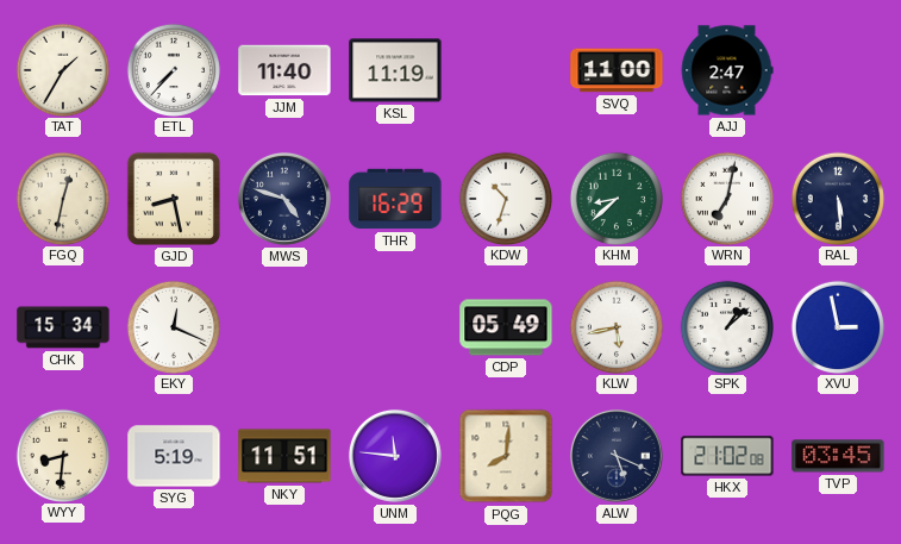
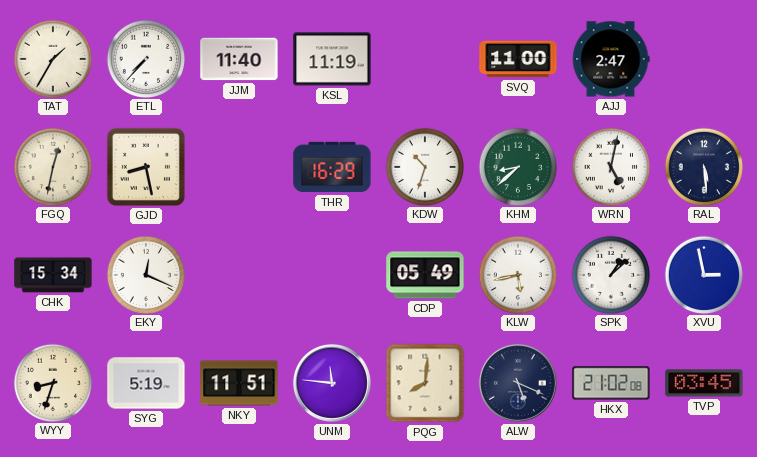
MWS: 4:48 -> none
WRN: 7:02 -> 5:02
WYY: 8:31 -> 8:33
